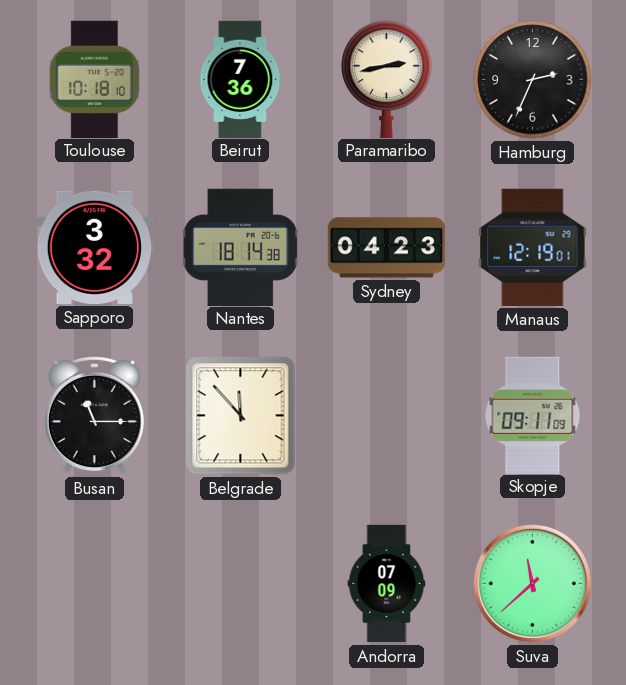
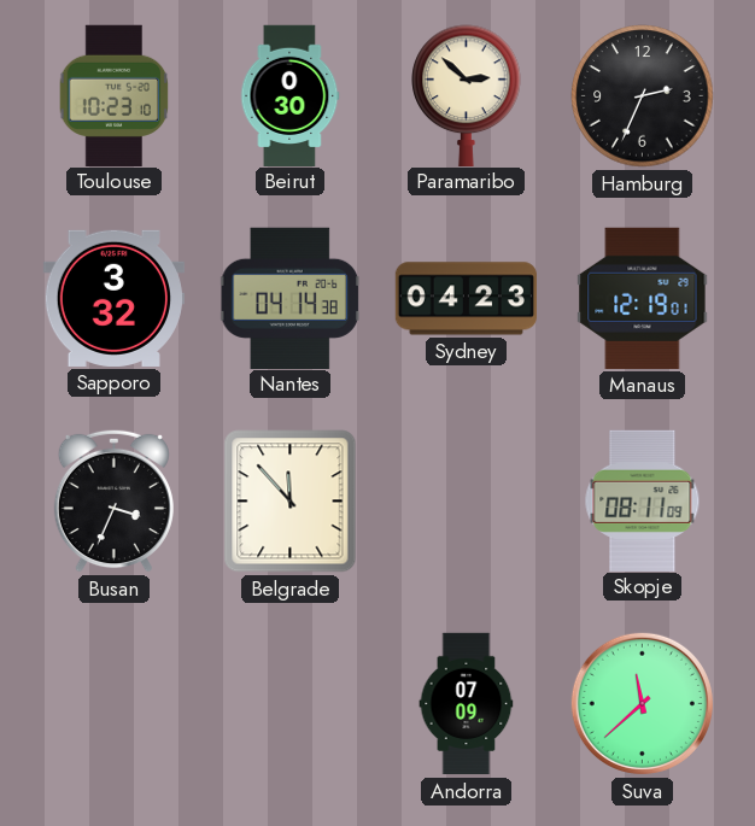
Toulouse: 10:18 -> 10:23
Beirut: 7:36 -> 0:30
Paramaribo: 2:43 -> 2:52
Nantes: 18:14 -> 04:14
Busan: 11:15 -> 3:34
Skopje: 09:11 -> 08:11
